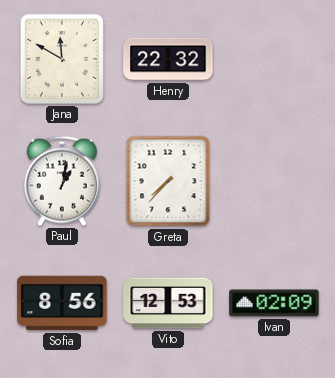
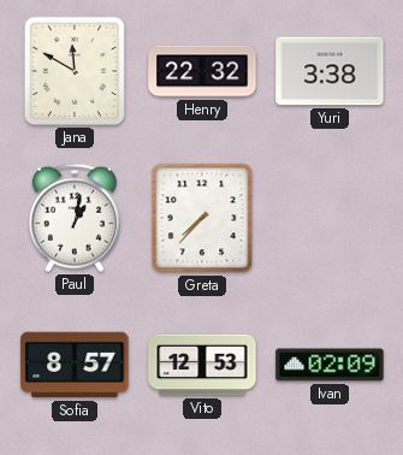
Yuri: none -> 3:38
Sofia: 8:56 -> 8:57
